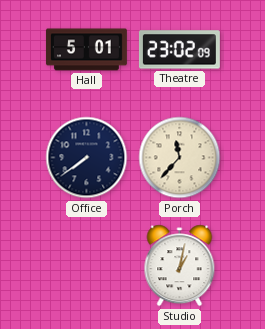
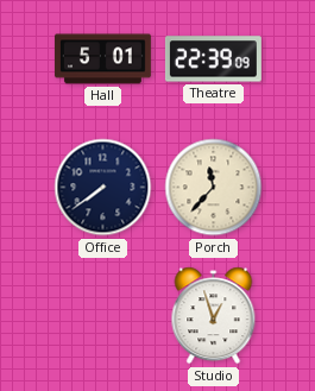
Theatre: 23:02 -> 22:39
Studio: 1:02 -> 12:57
